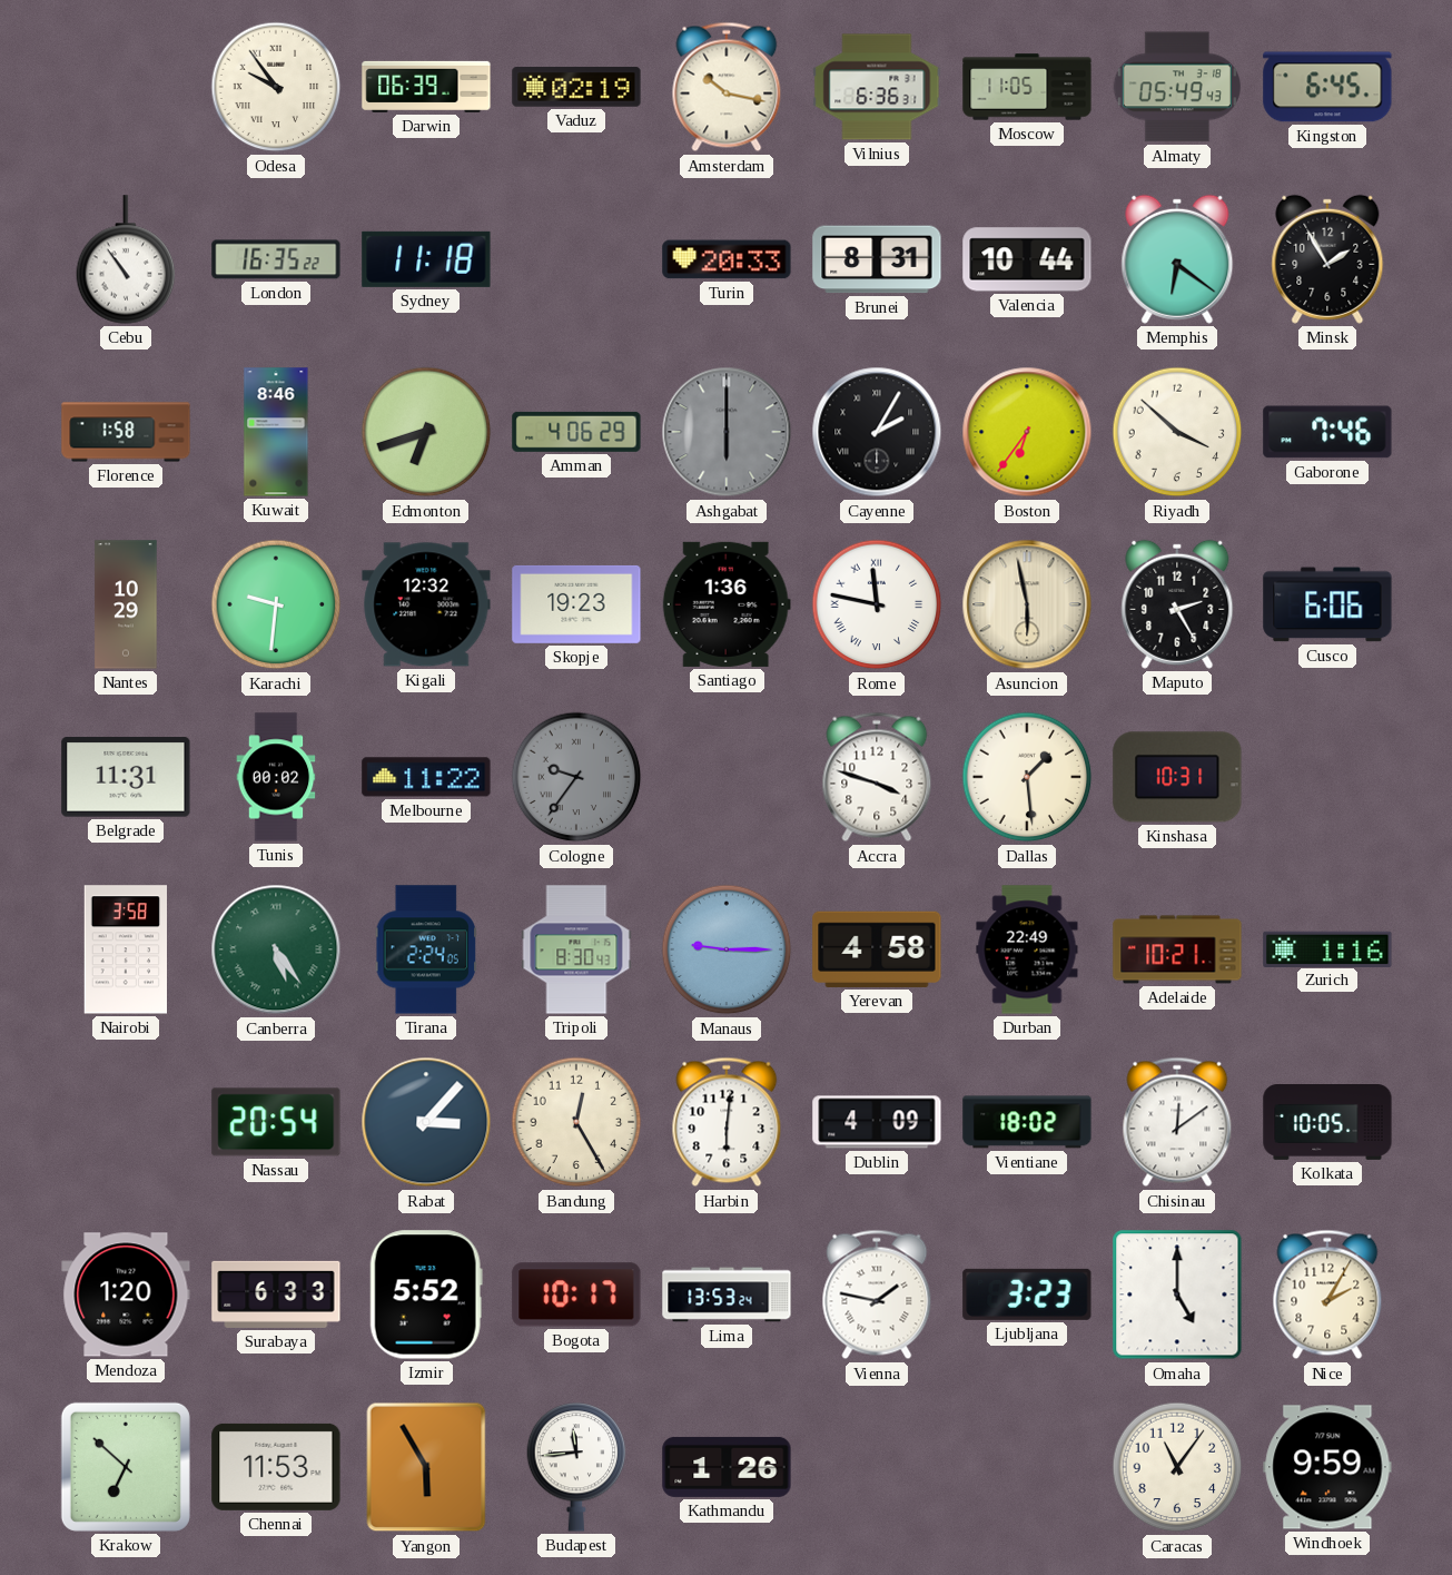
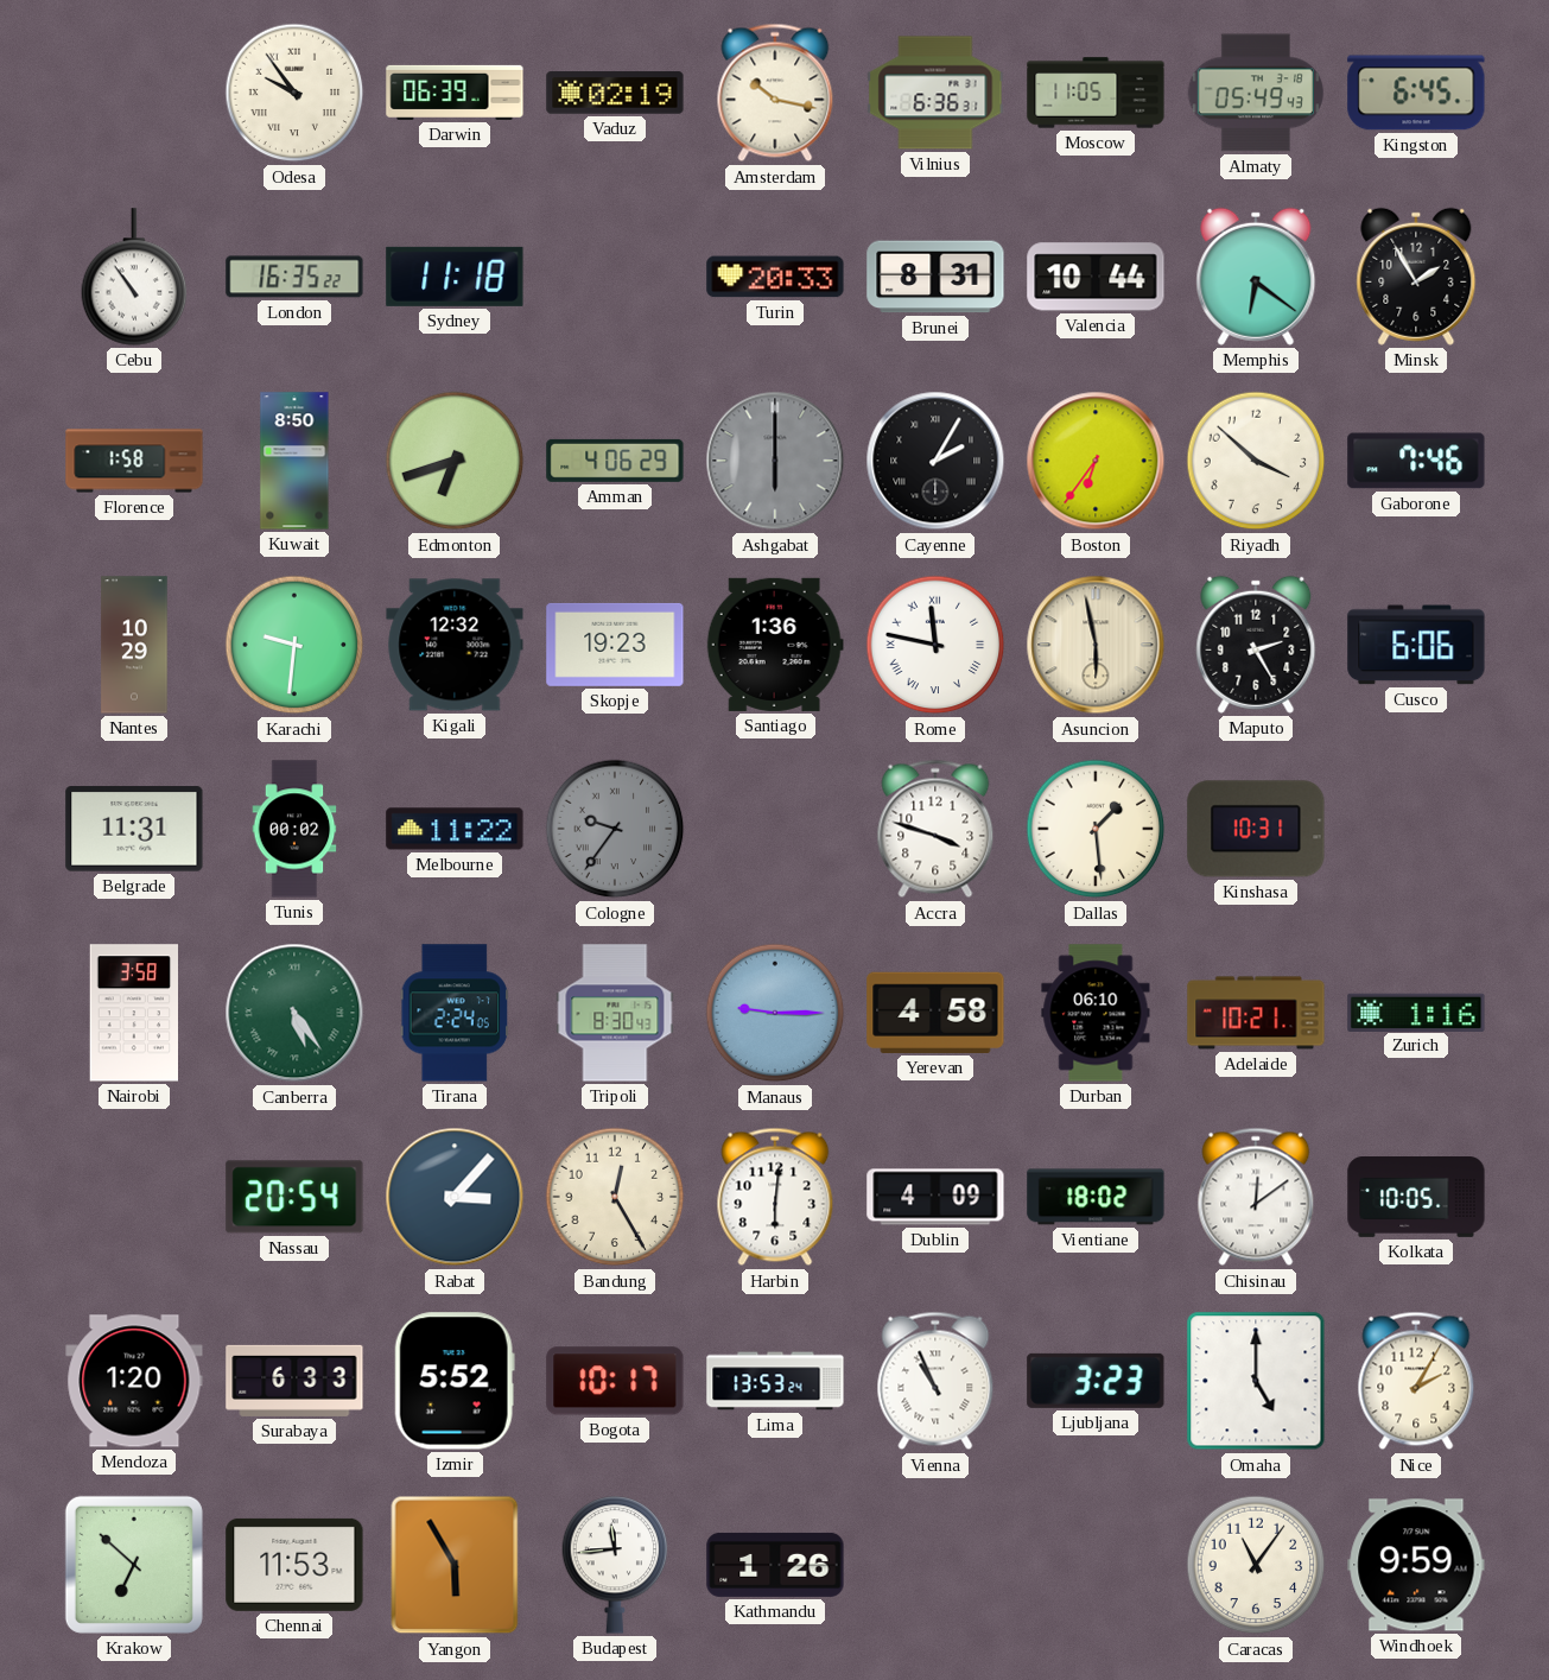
Kuwait: 8:46 -> 8:50
Durban: 22:49 -> 06:10
Vienna: 1:47 -> 10:56
